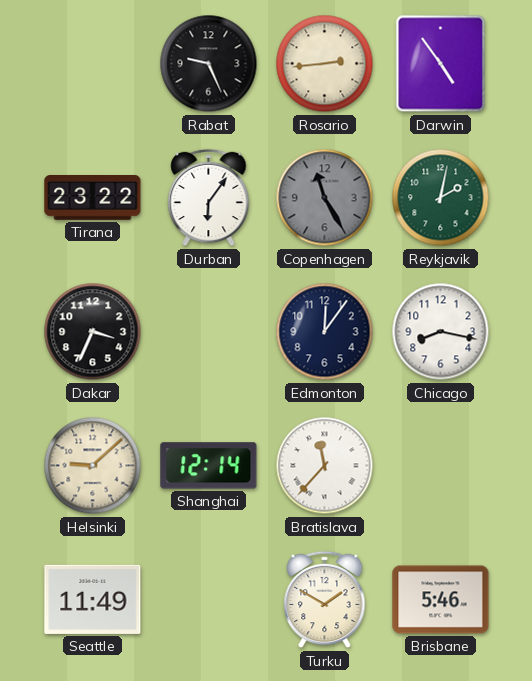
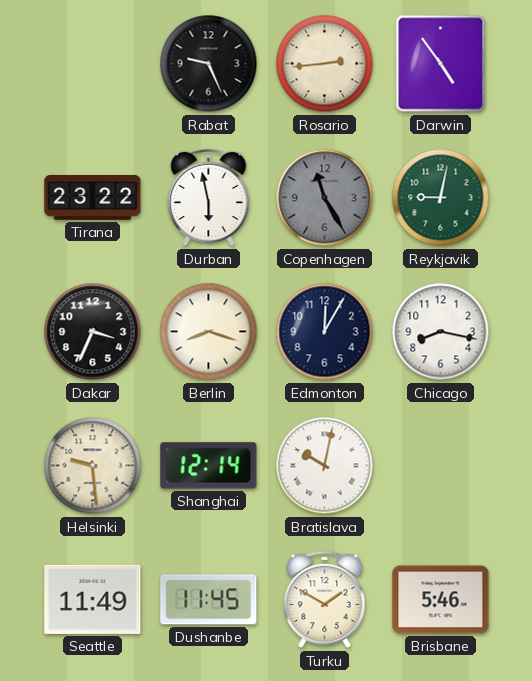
Durban: 6:06 -> 5:58
Reykjavik: 2:02 -> 9:02
Berlin: none -> 8:18
Edmonton: 12:06 -> 12:05
Helsinki: 9:08 -> 9:29
Bratislava: 11:37 -> 10:02
Dushanbe: none -> 11:45
